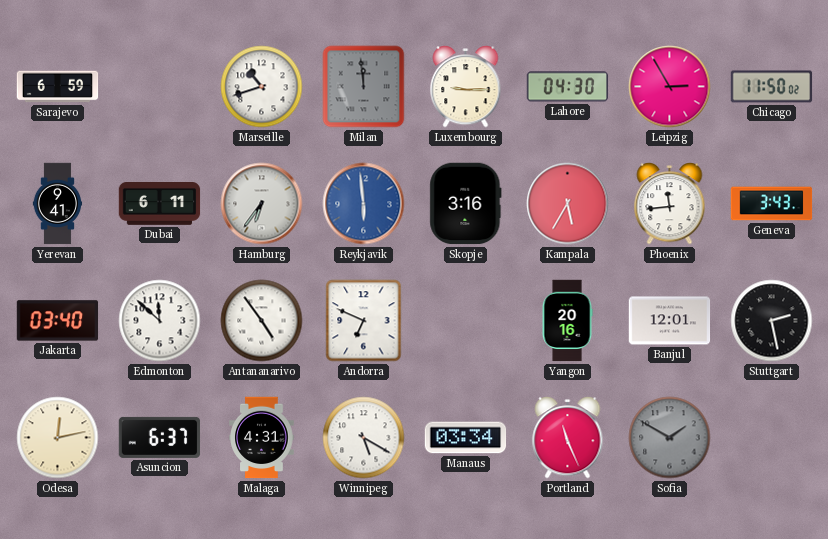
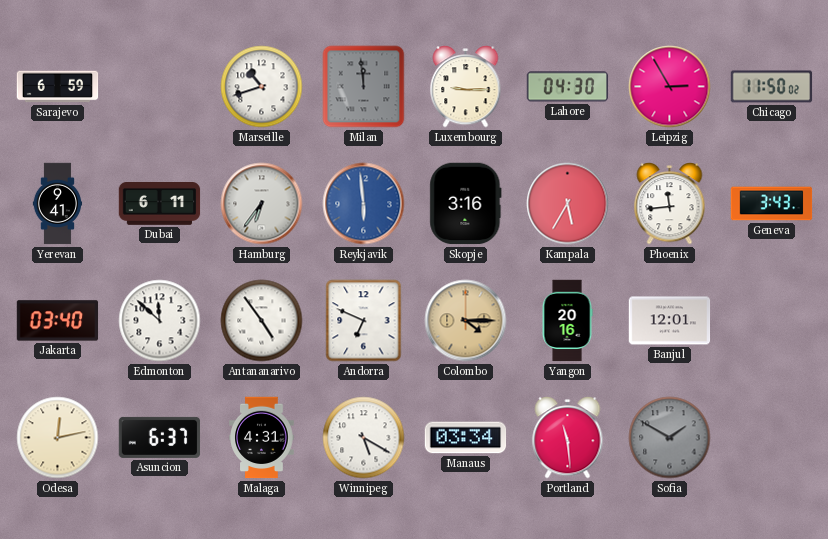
Colombo: none -> 4:15
Stuttgart: 2:28 -> none
Portland: 11:26 -> 11:29
